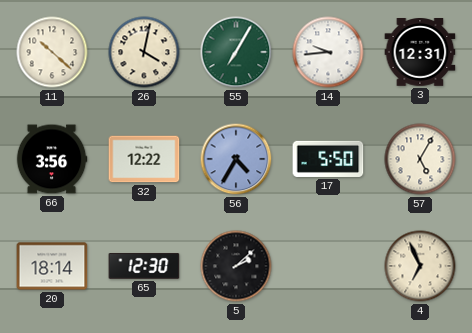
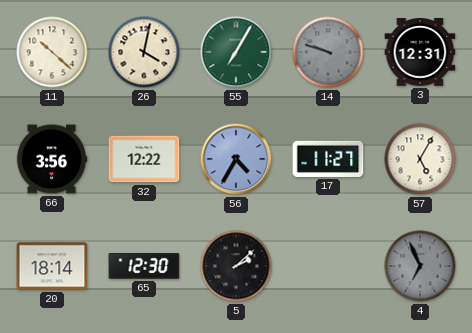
14: 9:44 -> 9:48
14 dial: white -> grey
17: 5:50 -> 11:27
4 dial: cream -> grey
